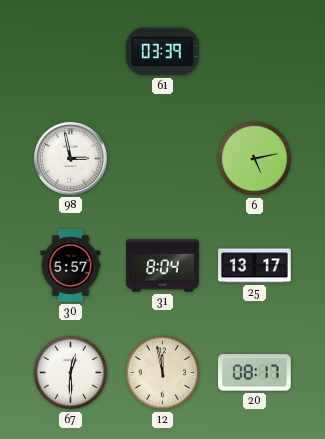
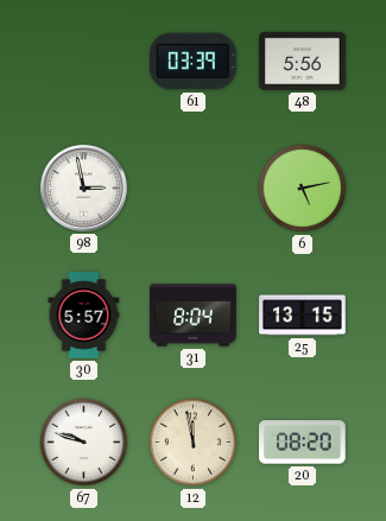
48: none -> 5:56
25: 13:17 -> 13:15
67: 12:30 -> 9:48
20: 08:17 -> 08:20
